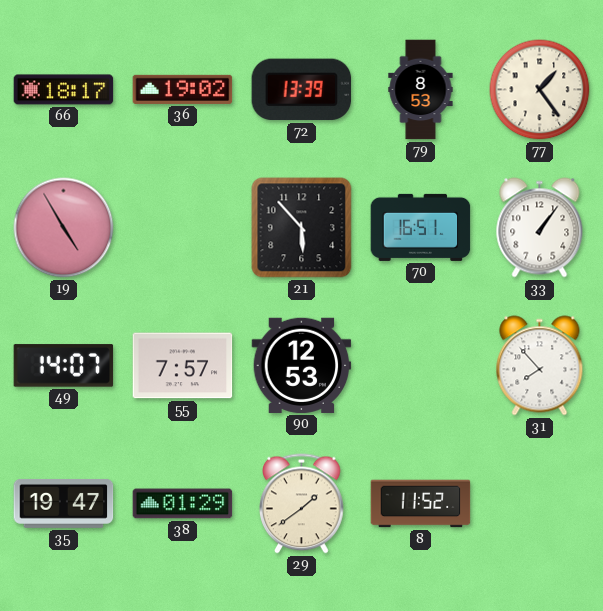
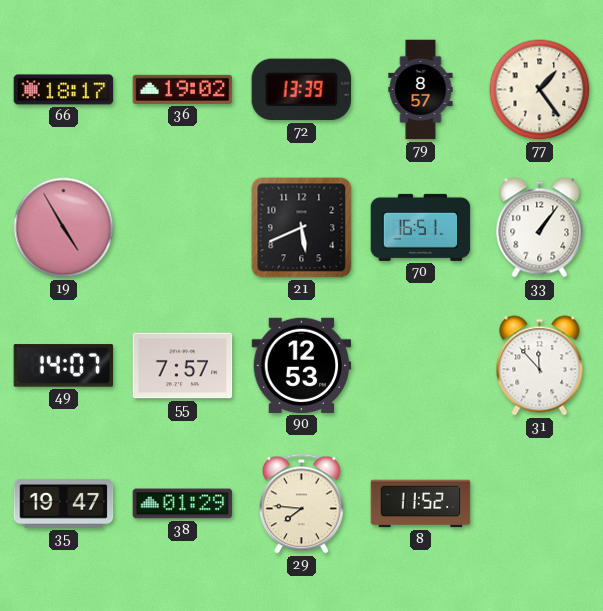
79: 8:53 -> 8:57
21: 5:53 -> 5:41
31: 7:53 -> 11:53
29: 1:39 -> 7:46
